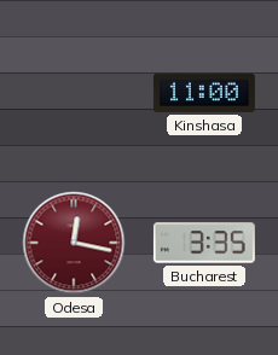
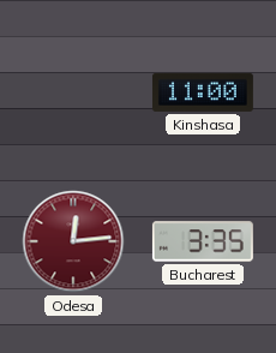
Odesa: 12:17 -> 12:14
